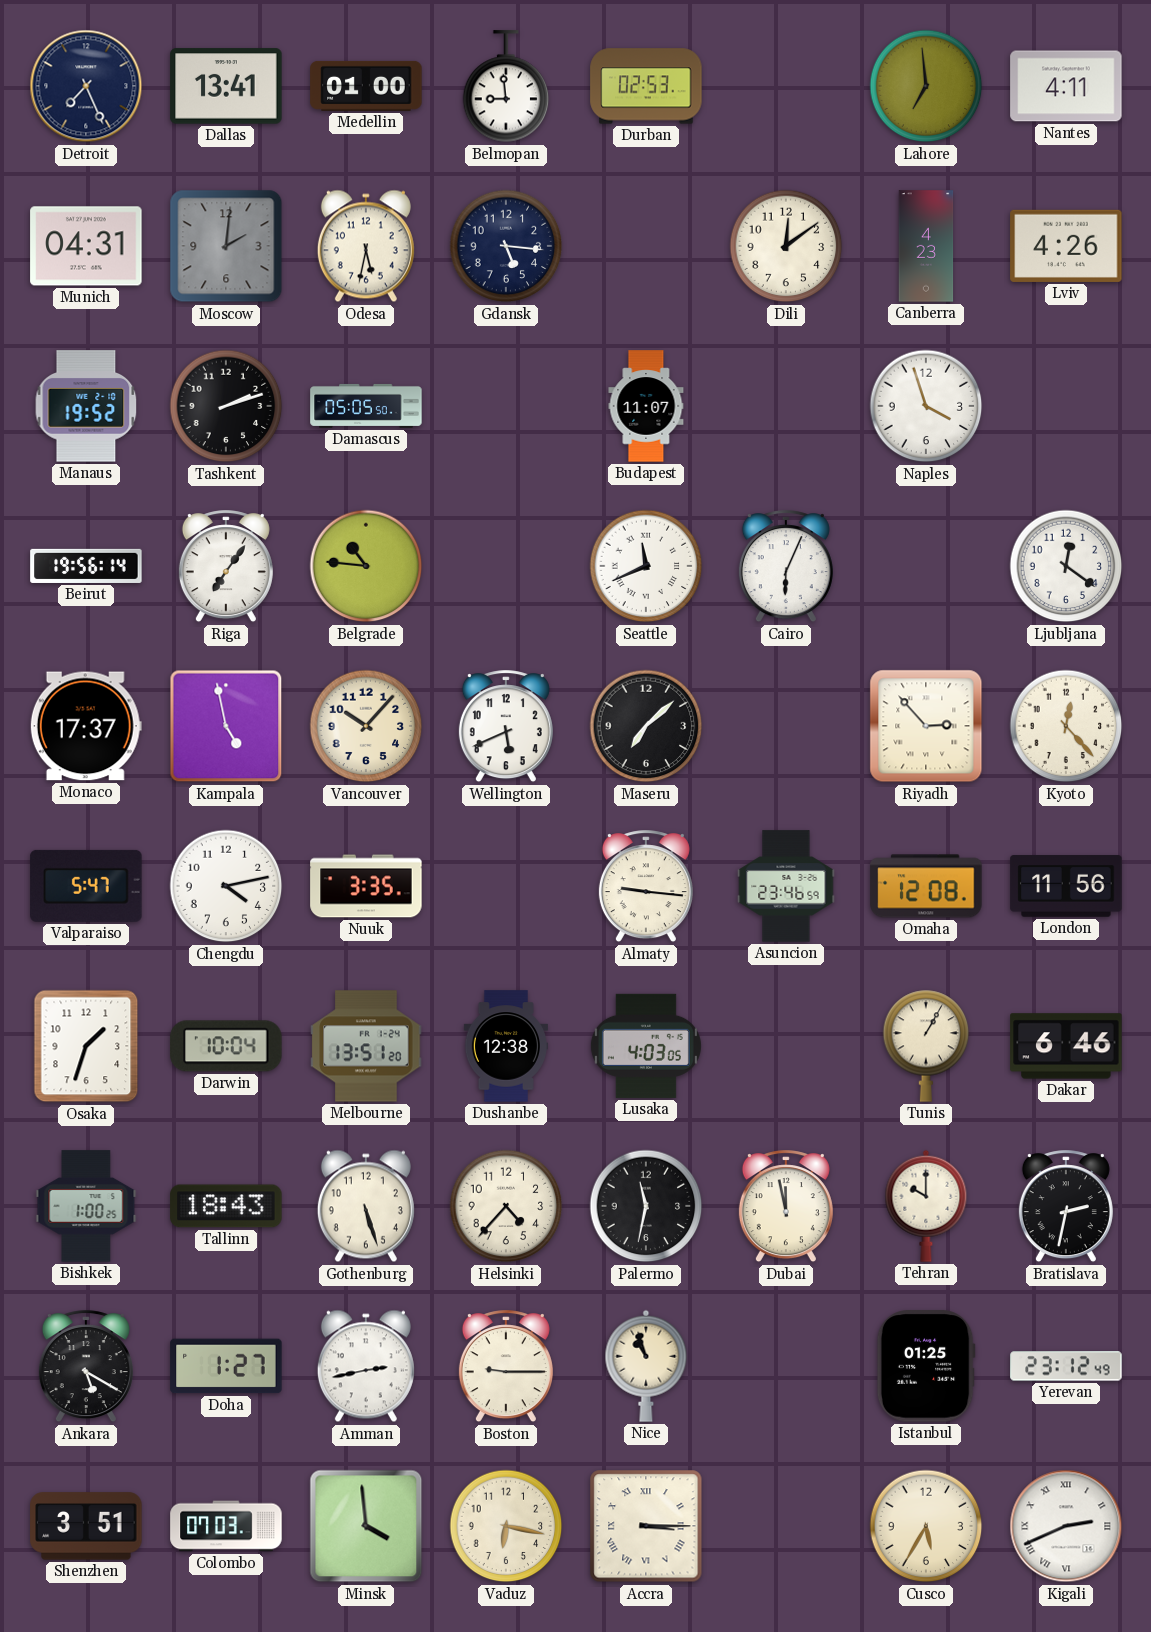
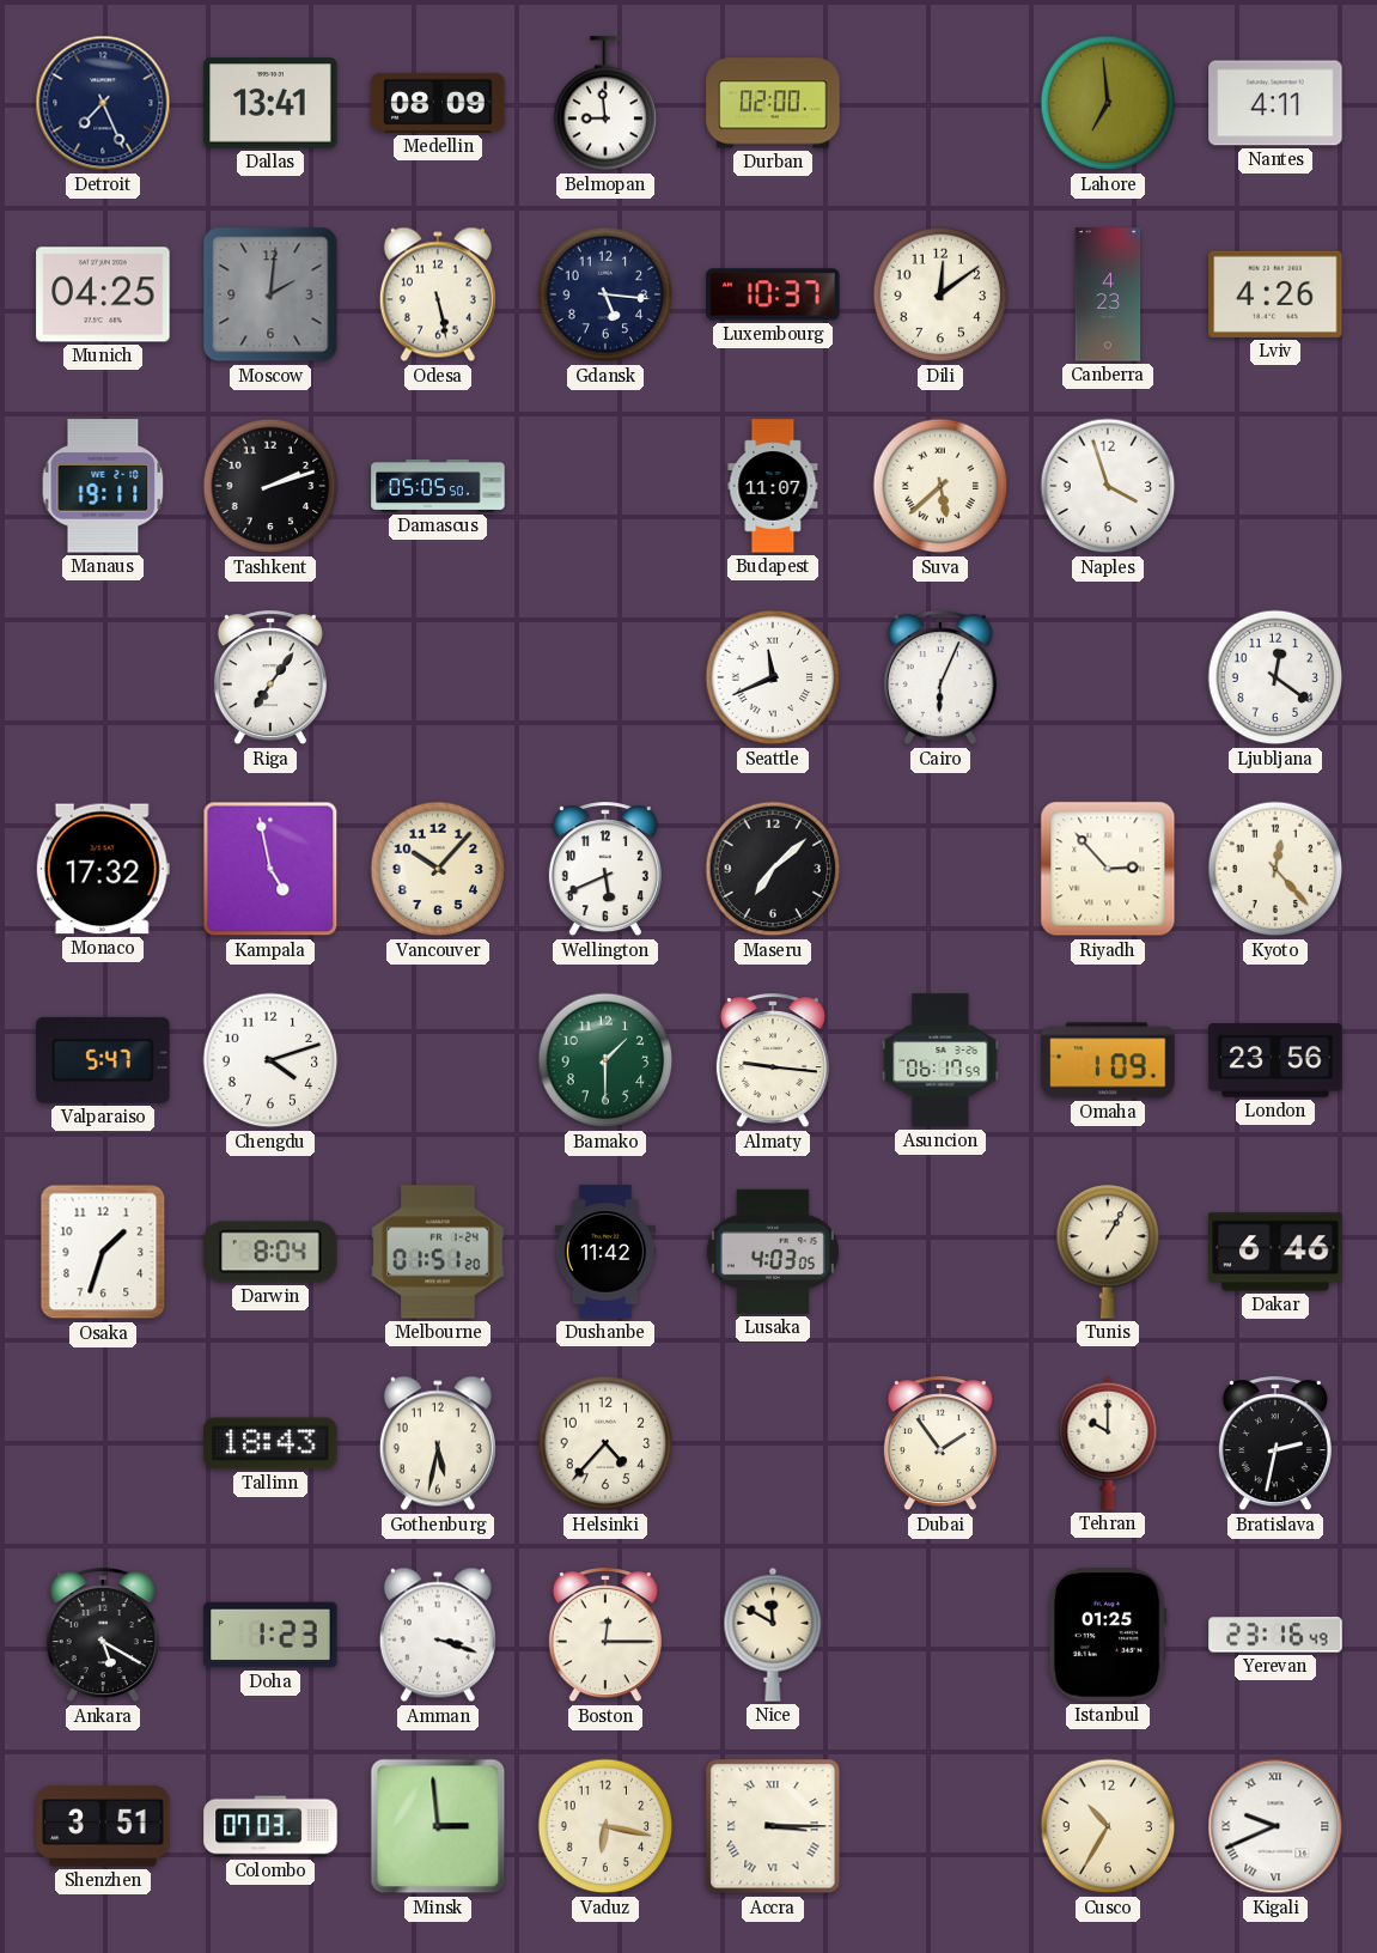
Medellin: 01:00 -> 08:09
Durban: 02:53 -> 02:00
Munich: 04:31 -> 04:25
Odesa: 5:32 -> 5:28
Luxembourg: none -> 10:37
Manaus: 19:52 -> 19:11
Suva: none -> 5:38
Beirut: 19:56 -> none
Belgrade: 10:46 -> none
Monaco: 17:37 -> 17:32
Chengdu: 4:13 -> 4:12
Nuuk: 3:35 -> none
Bamako: none -> 1:30
Asuncion: 23:46 -> 06:17
Omaha: 12:08 -> 1:09
London: 11:56 -> 23:56
Darwin: 10:04 -> 8:04
Melbourne: 13:51 -> 01:51
Dushanbe: 12:38 -> 11:42
Bishkek: 1:00 -> none
Gothenburg: 5:27 -> 5:32
Palermo: 11:32 -> none
Dubai: 11:58 -> 1:54
Doha: 1:27 -> 1:23
Amman: 2:43 -> 3:18
Boston: 9:15 -> 12:15
Nice: 10:57 -> 11:50
Yerevan: 23:12 -> 23:16
Minsk: 3:59 -> 2:59
Cusco: 5:35 -> 10:35
Kigali: 2:41 -> 9:41
